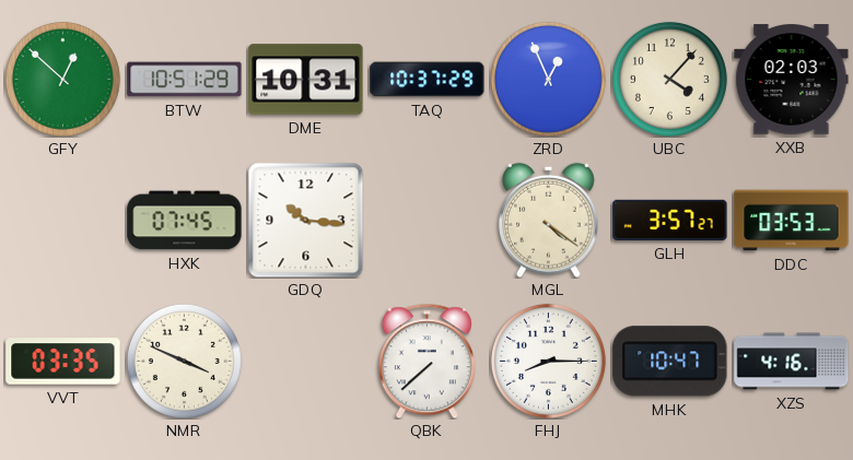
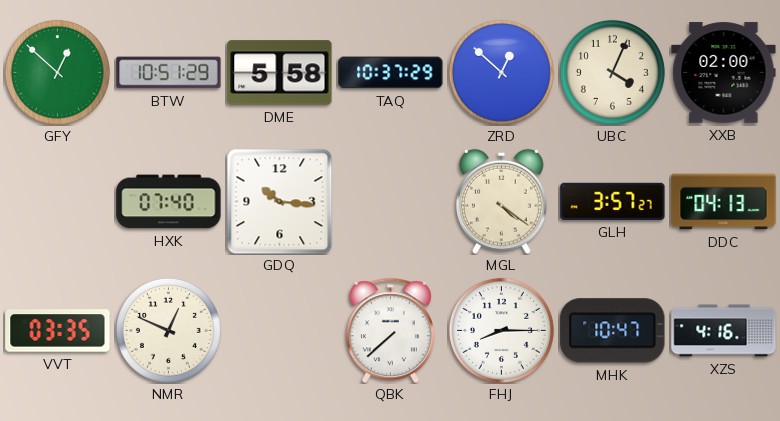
DME: 10:31 -> 5:58
ZRD: 12:56 -> 12:52
UBC: 4:07 -> 4:04
XXB: 02:03 -> 02:00
HXK: 07:45 -> 07:40
DDC: 03:53 -> 04:13
NMR: 3:49 -> 12:49
